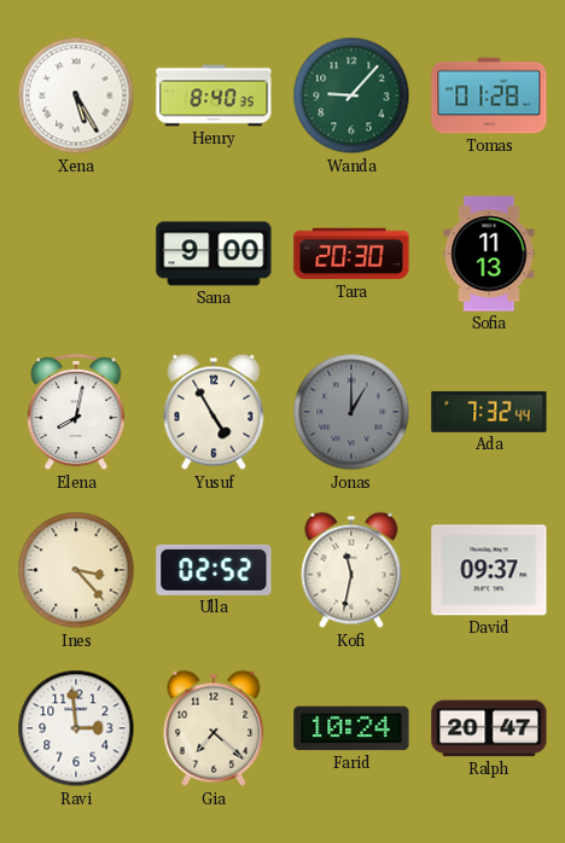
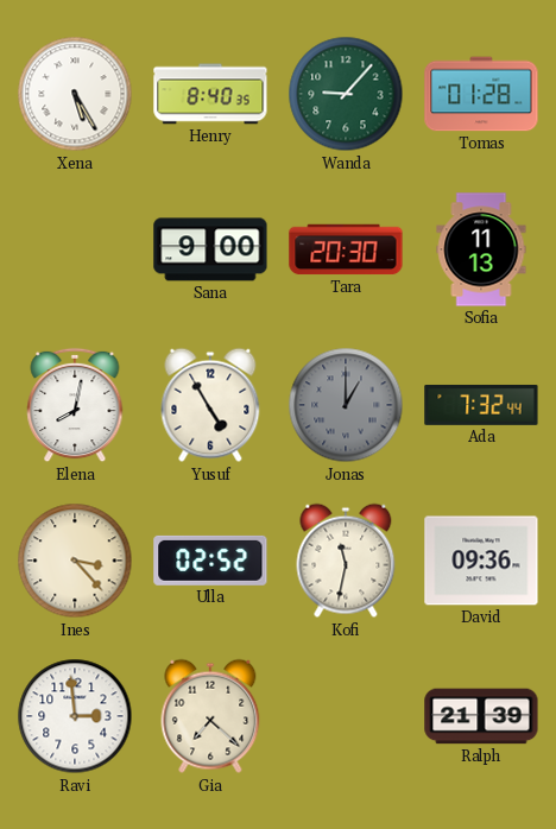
David: 09:37 -> 09:36
Farid: 10:24 -> none
Ralph: 20:47 -> 21:39
